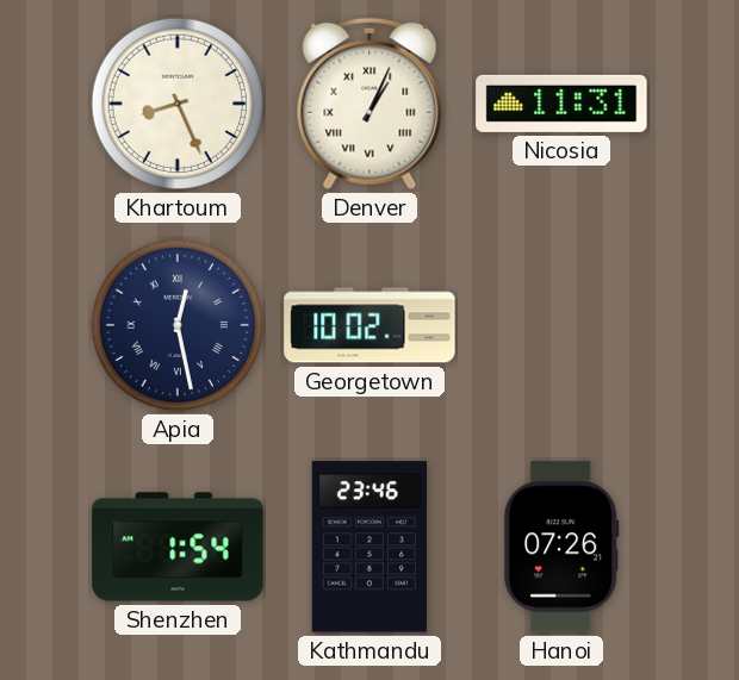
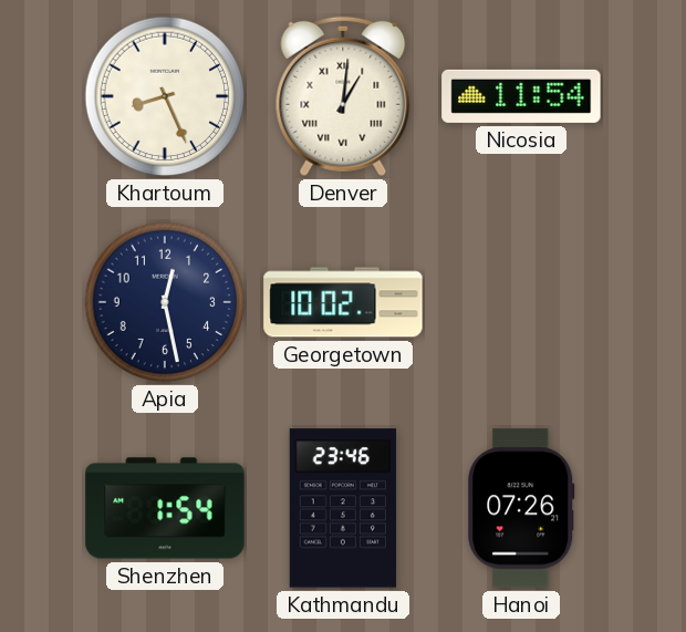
Denver: 1:04 -> 1:01
Nicosia: 11:31 -> 11:54
Apia numerals: Roman -> Arabic
